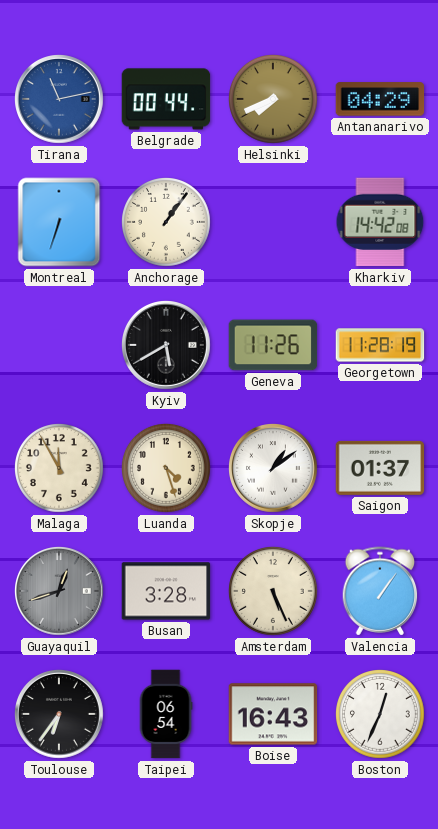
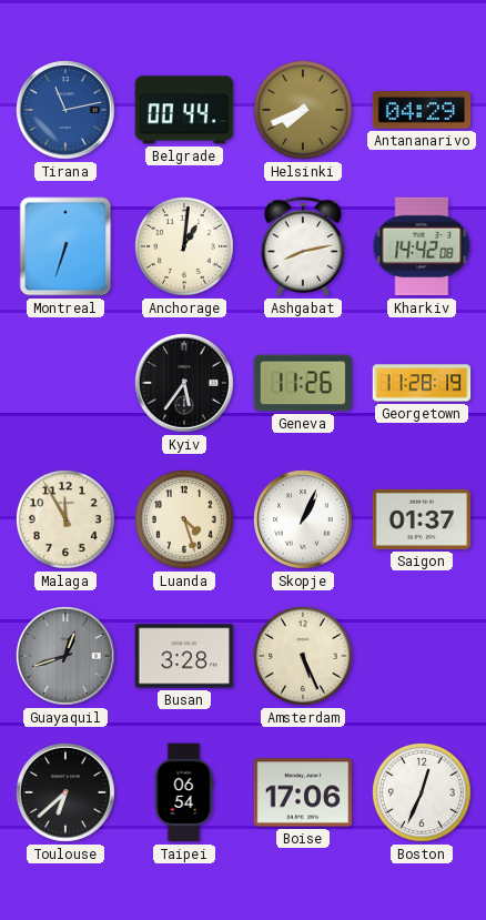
Anchorage: 1:06 -> 1:01
Ashgabat: none -> 8:13
Kyiv: 5:40 -> 5:36
Skopje: 1:09 -> 1:04
Valencia: 1:06 -> none
Toulouse: 6:36 -> 6:38
Boise: 16:43 -> 17:06
